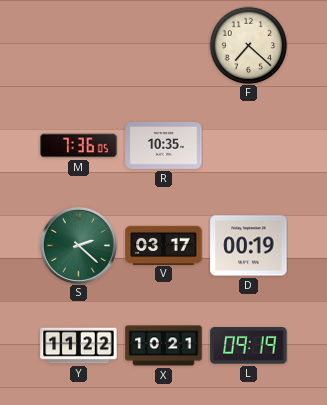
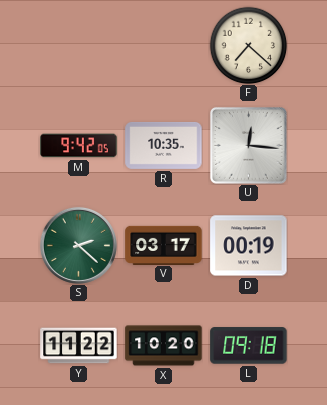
M: 7:36 -> 9:42
U: none -> 12:16
X: 10:21 -> 10:20
L: 09:19 -> 09:18
